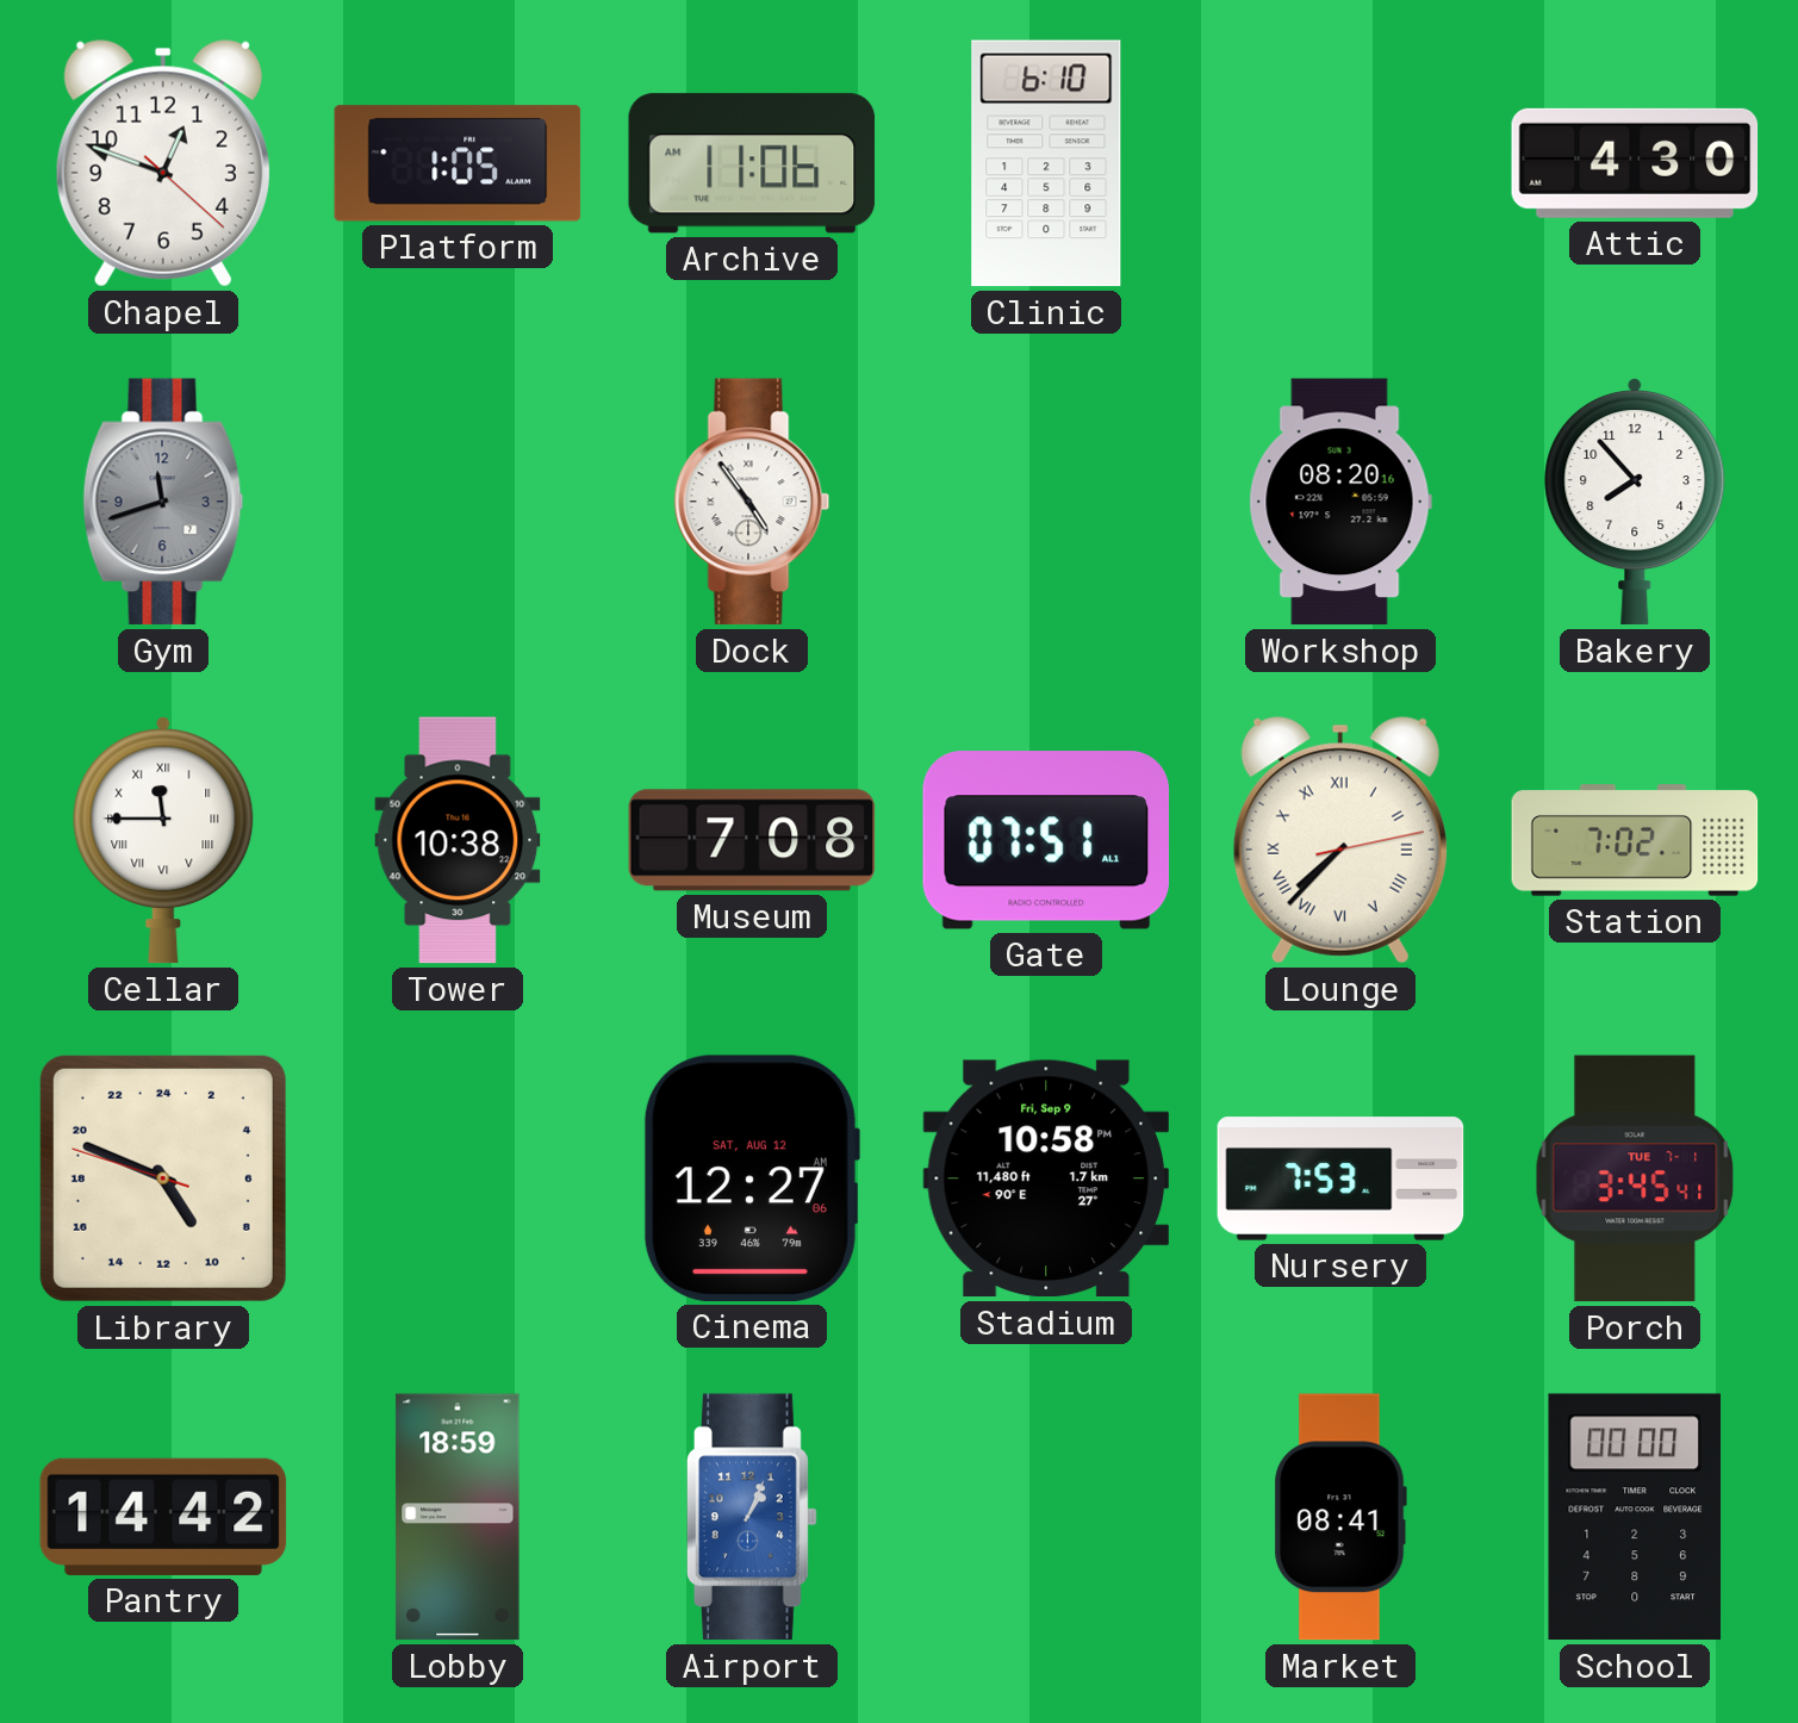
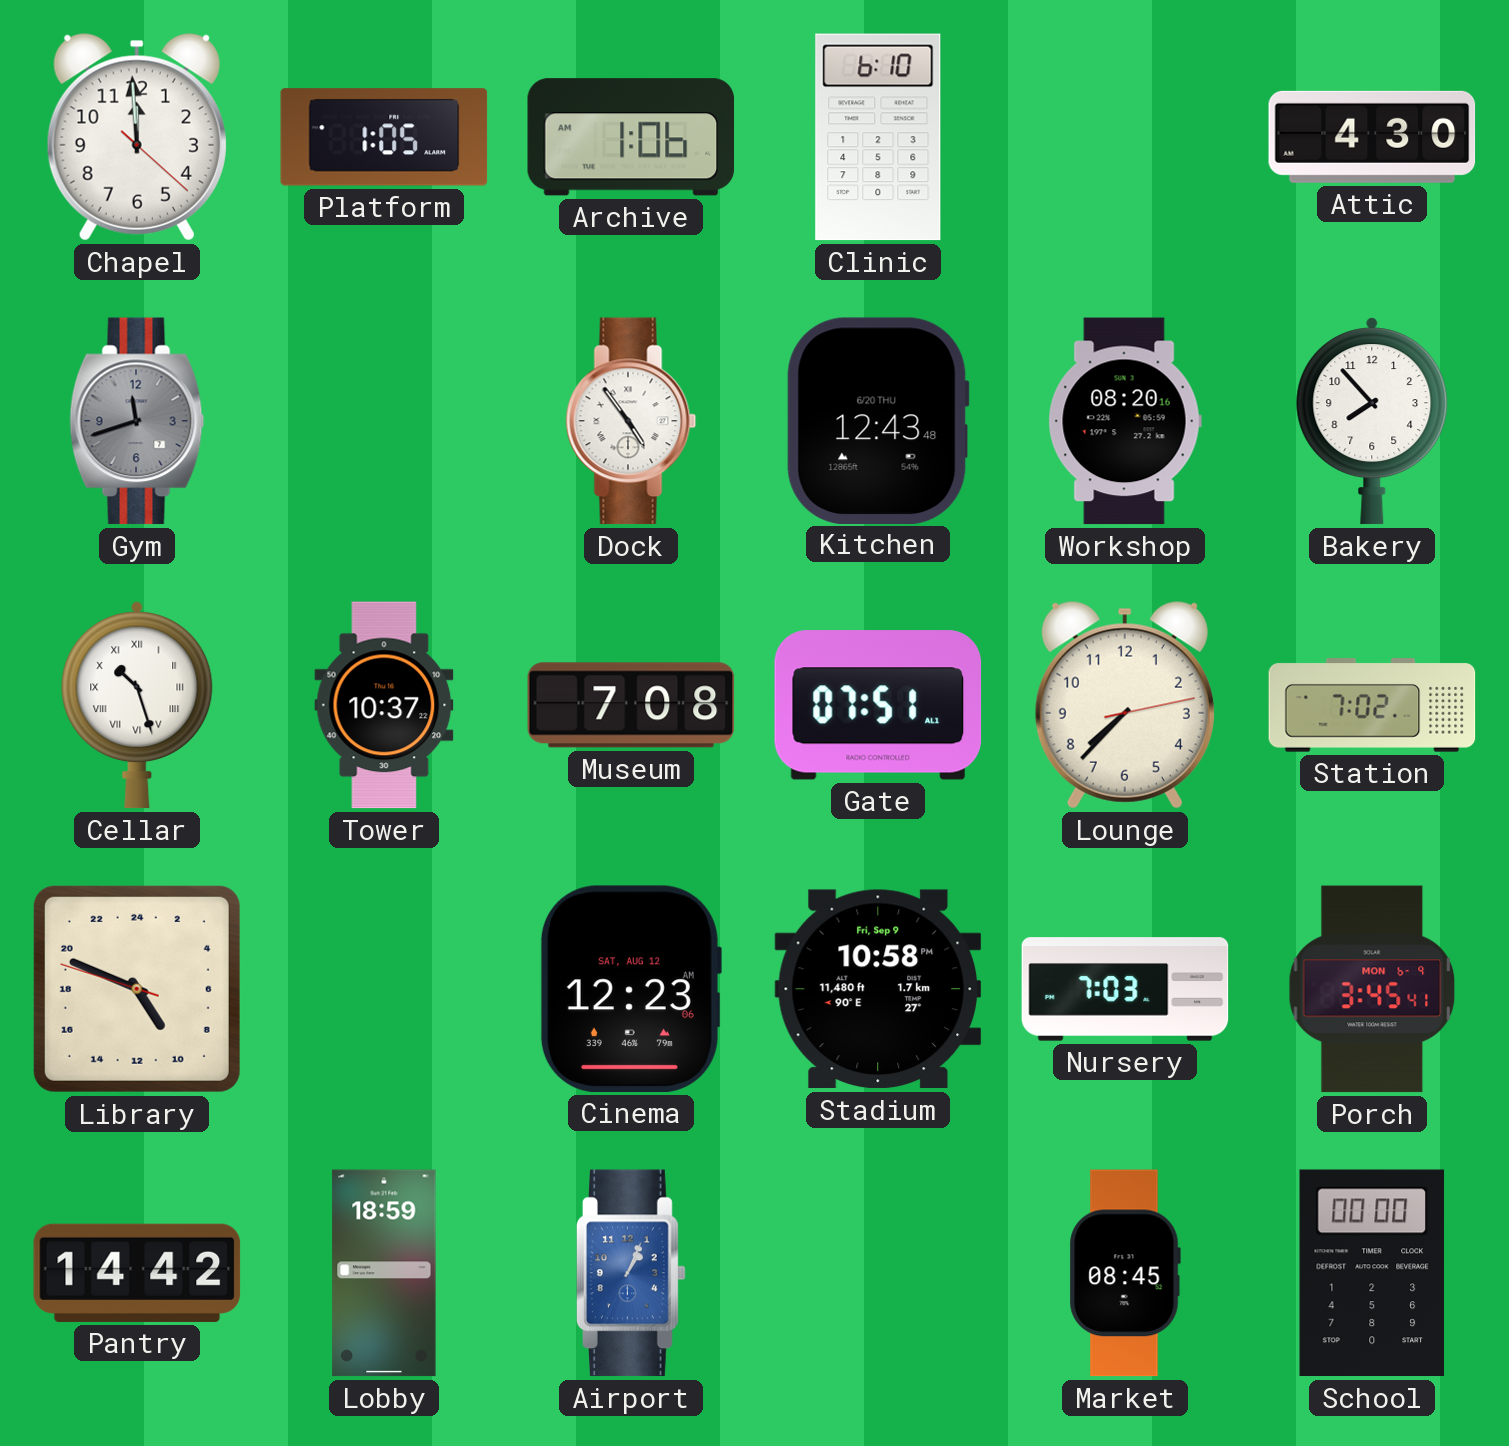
Chapel: 12:48 -> 11:59
Archive: 11:06 -> 1:06
Kitchen: none -> 12:43
Cellar: 11:45 -> 10:27
Tower: 10:38 -> 10:37
Lounge numerals: Roman -> Arabic
Cinema: 12:27 -> 12:23
Nursery: 7:53 -> 7:03
Porch date: TUE 7-1 -> MON 6-9
Market: 08:41 -> 08:45
